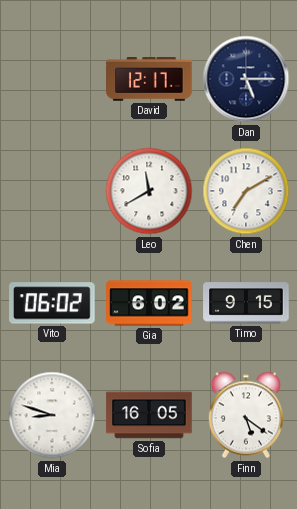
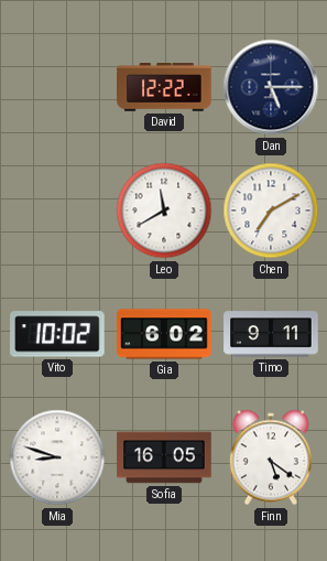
David: 12:17 -> 12:22
Vito: 06:02 -> 10:02
Timo: 9:15 -> 9:11
